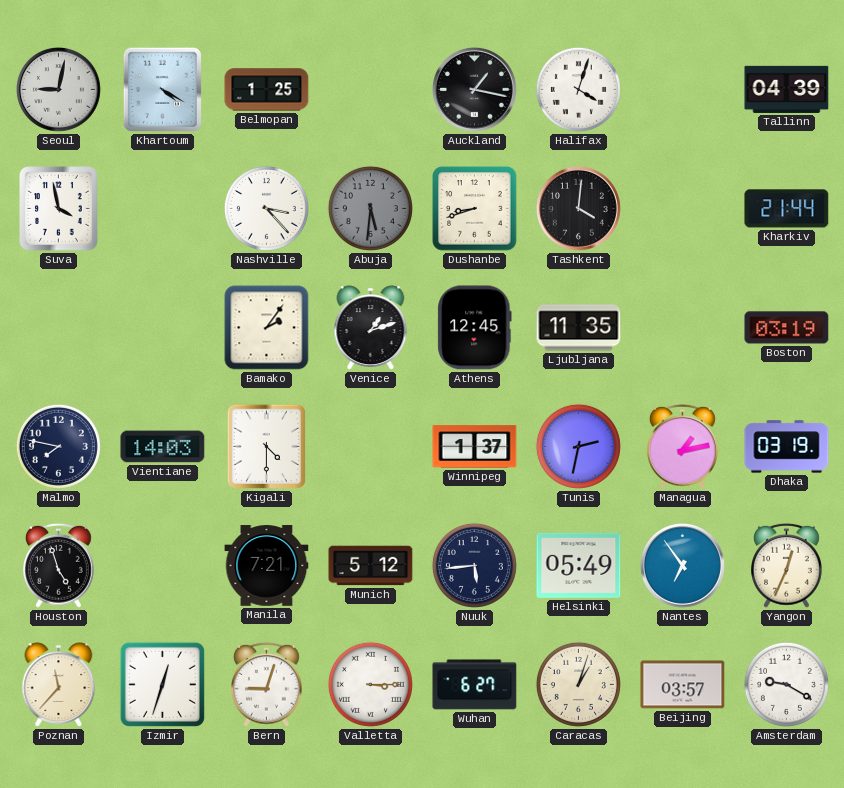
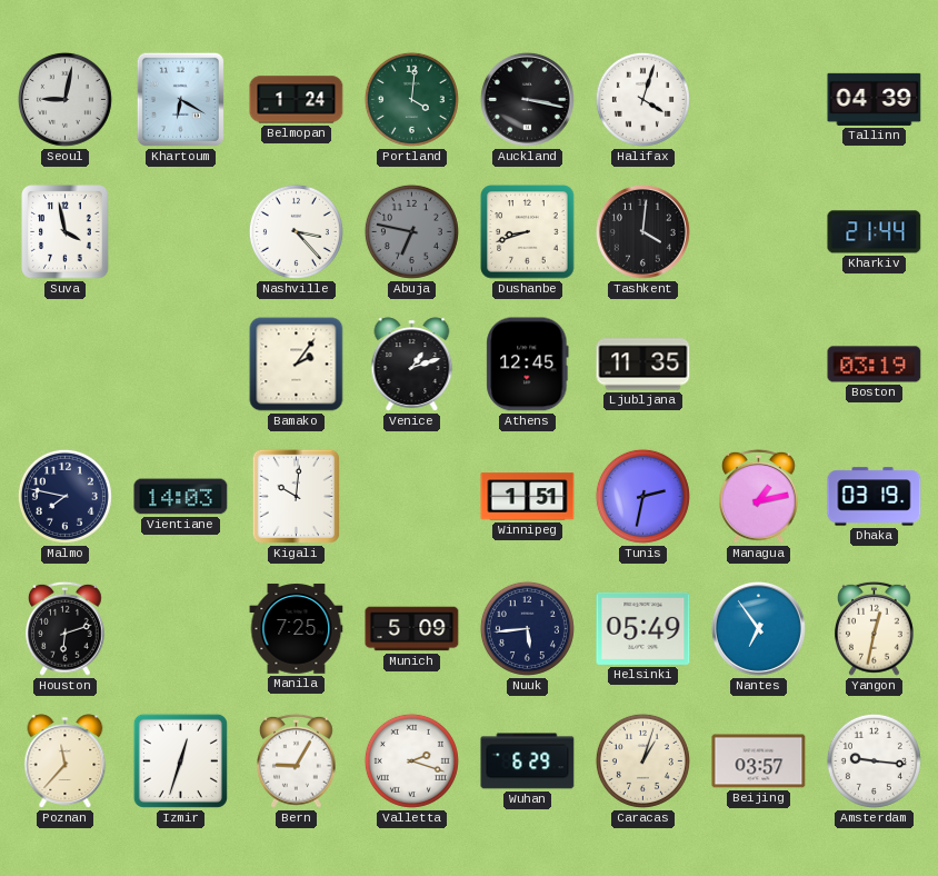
Khartoum: 4:20 -> 6:20
Belmopan: 1:25 -> 1:24
Portland: none -> 4:01
Auckland: 1:17 -> 3:17
Abuja: 5:31 -> 6:47
Kigali: 4:30 -> 10:01
Winnipeg: 1:37 -> 1:51
Houston: 4:57 -> 6:12
Manila: 7:21 -> 7:25
Munich: 5:12 -> 5:09
Yangon: 12:34 -> 12:32
Bern: 9:03 -> 9:05
Valletta: 3:15 -> 2:18
Wuhan: 6:27 -> 6:29
Amsterdam: 9:20 -> 9:16
